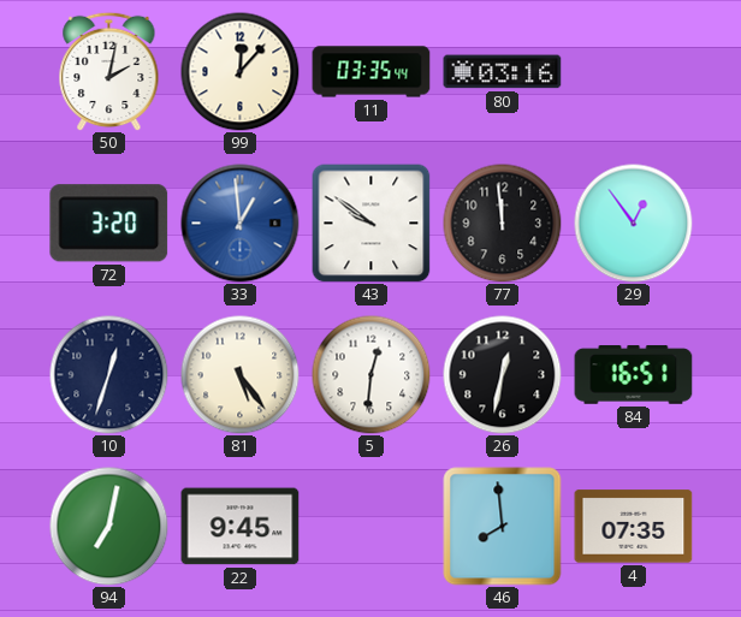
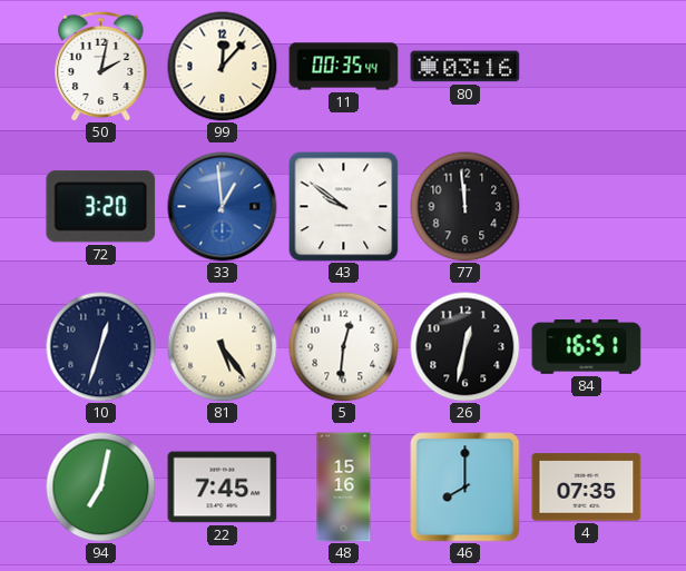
11: 03:35 -> 00:35
29: 12:54 -> none
22: 9:45 -> 7:45
48: none -> 15:16
46: 7:59 -> 8:00
